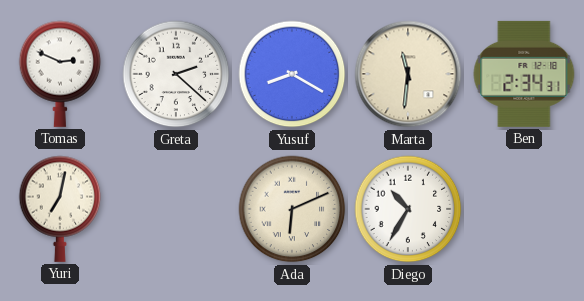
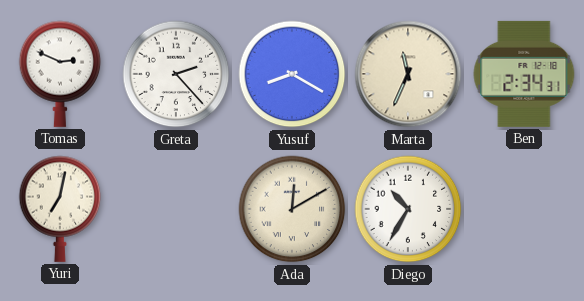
Greta: 2:22 -> 2:23
Marta: 11:31 -> 11:34
Ada: 6:11 -> 12:10
